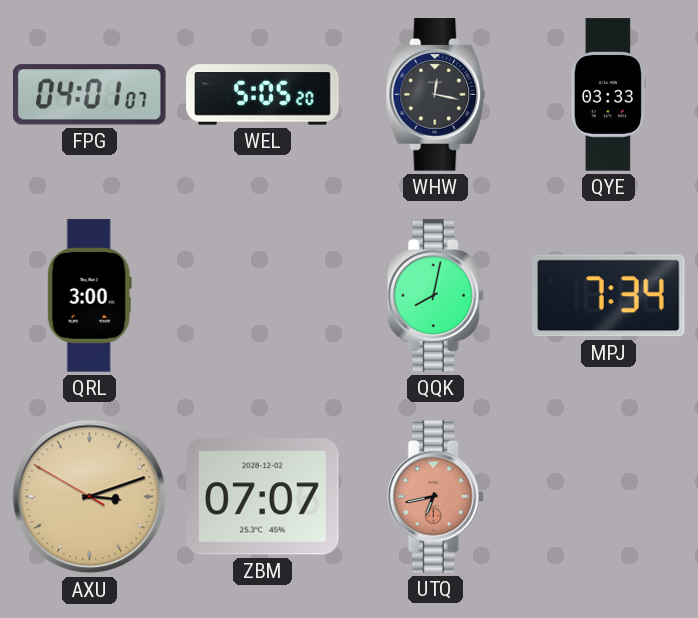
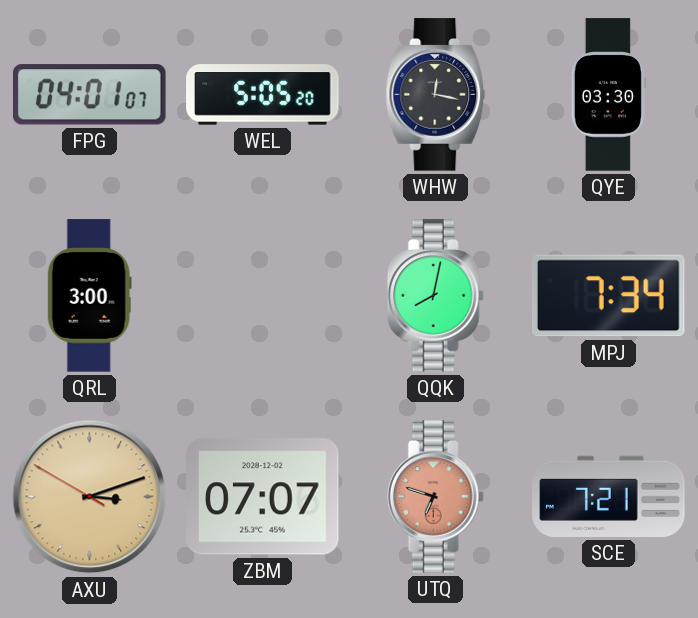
QYE: 03:33 -> 03:30
UTQ: 6:43 -> 6:48
SCE: none -> 7:21
